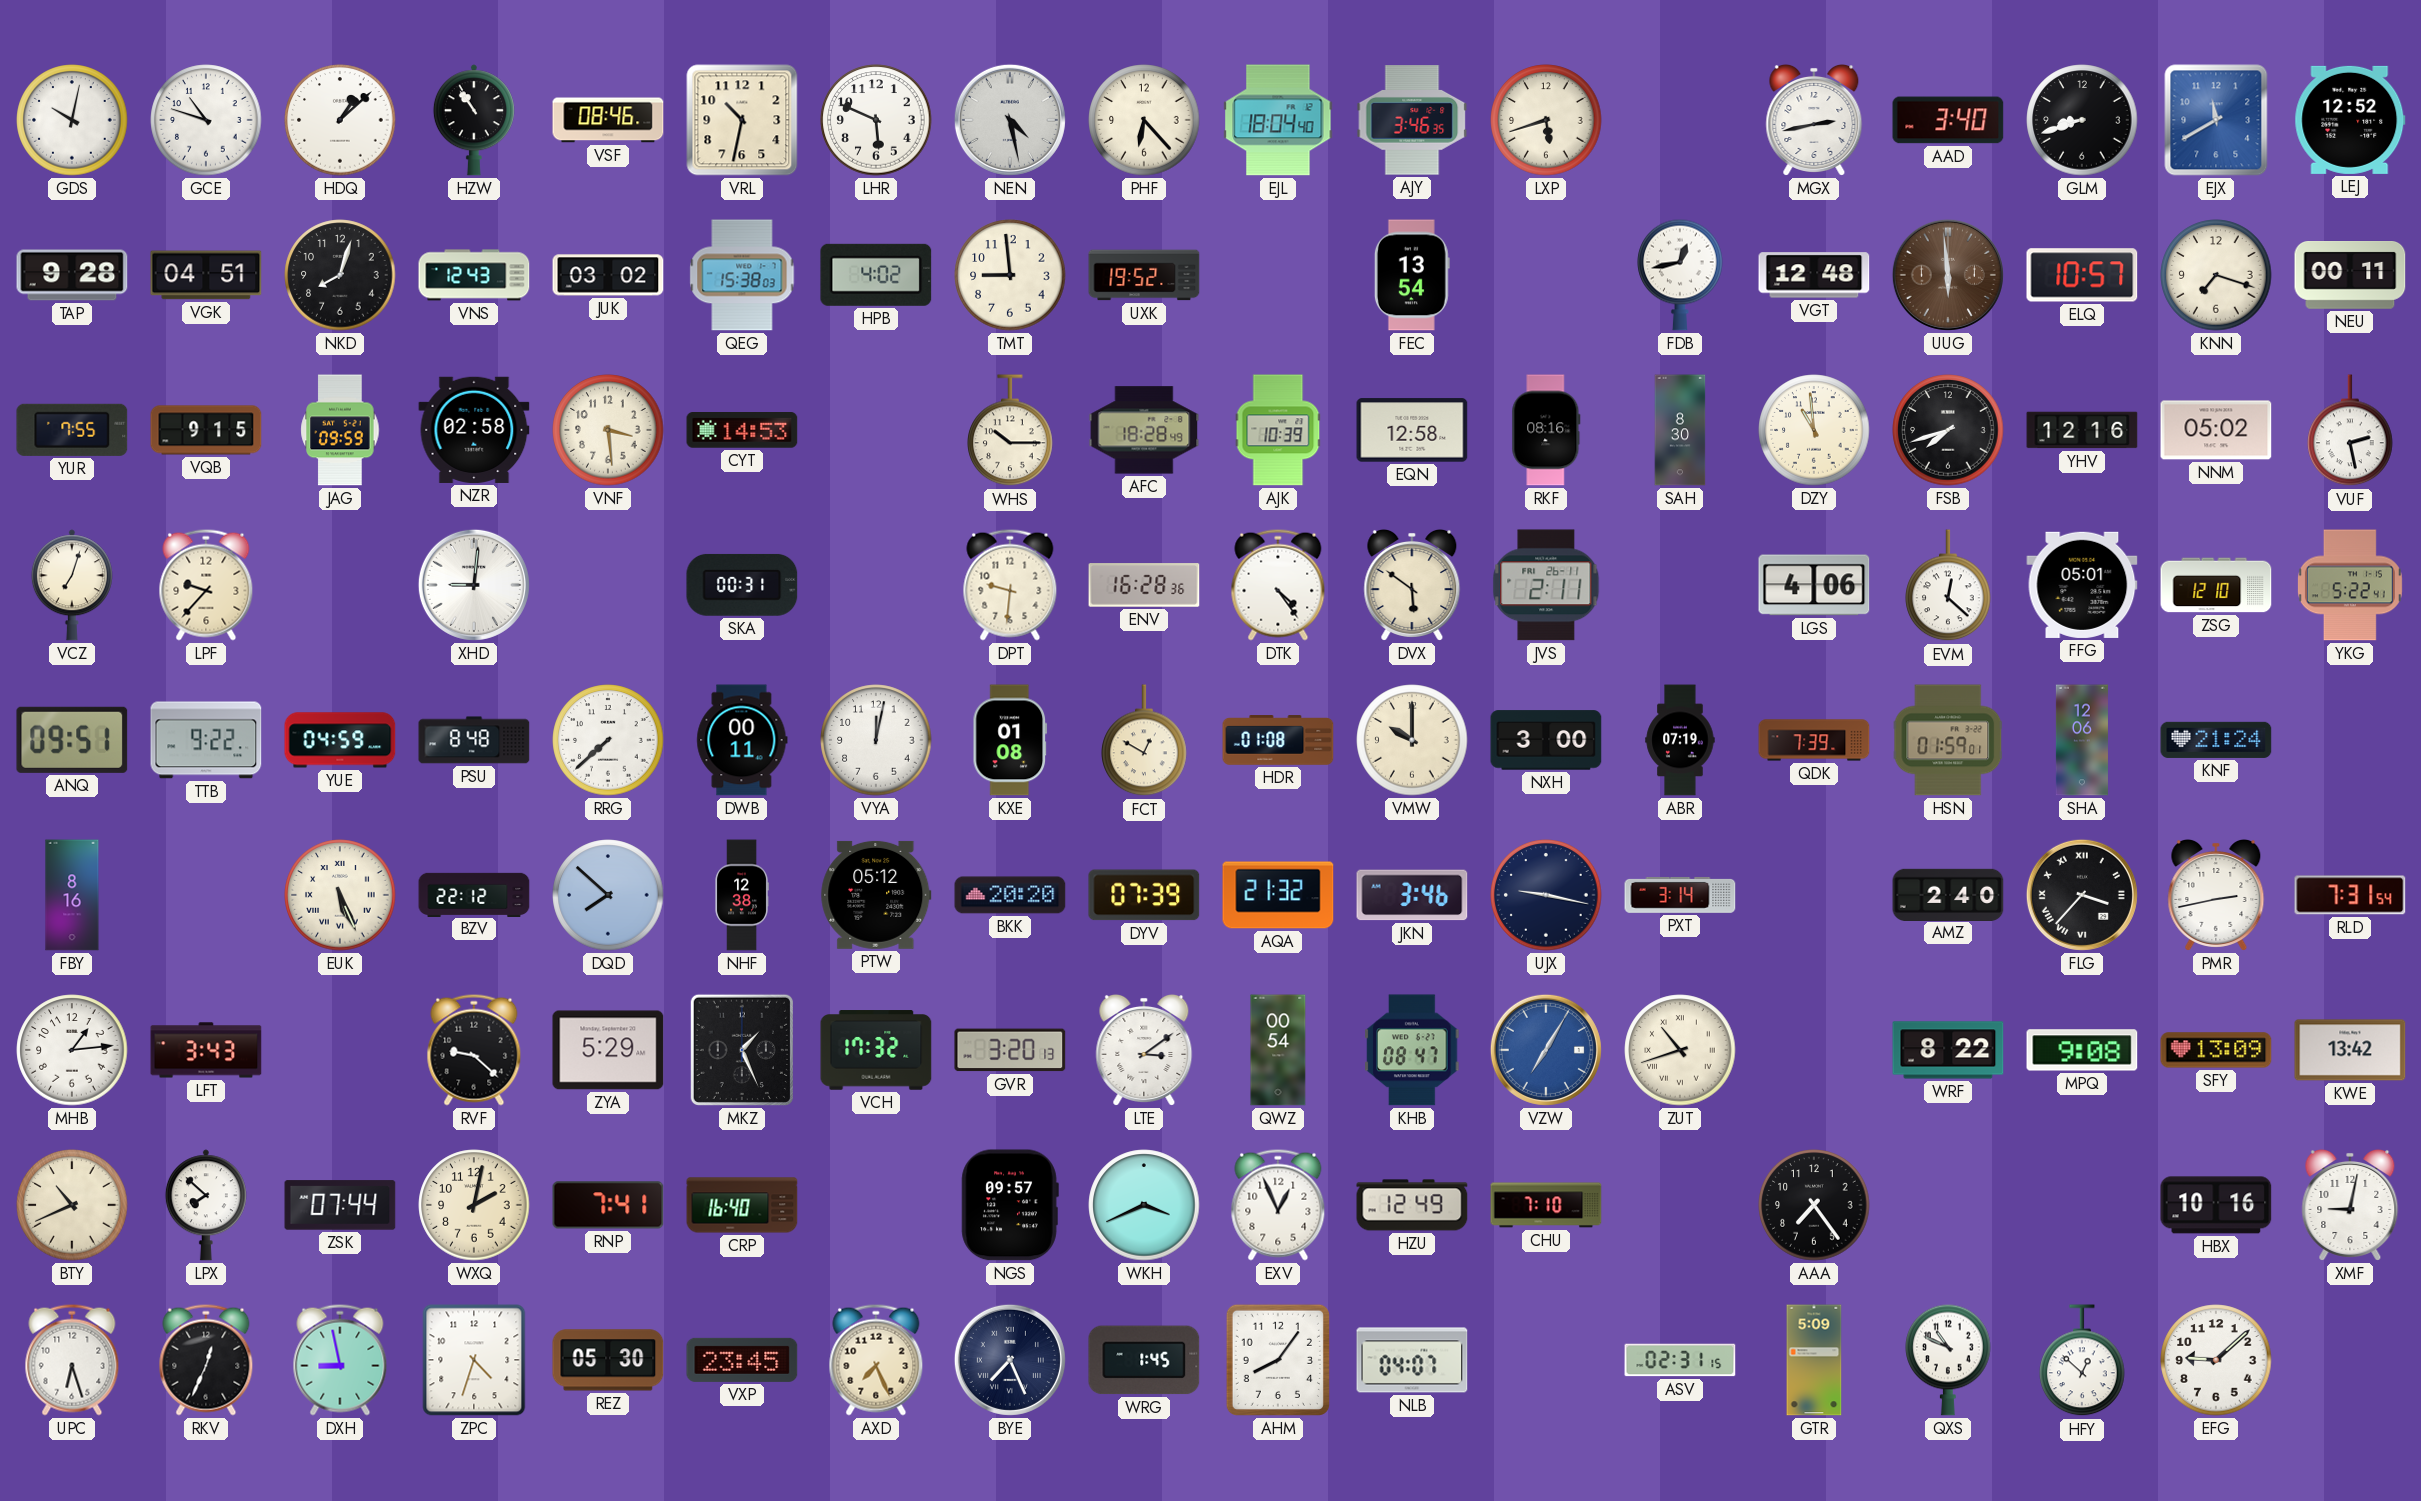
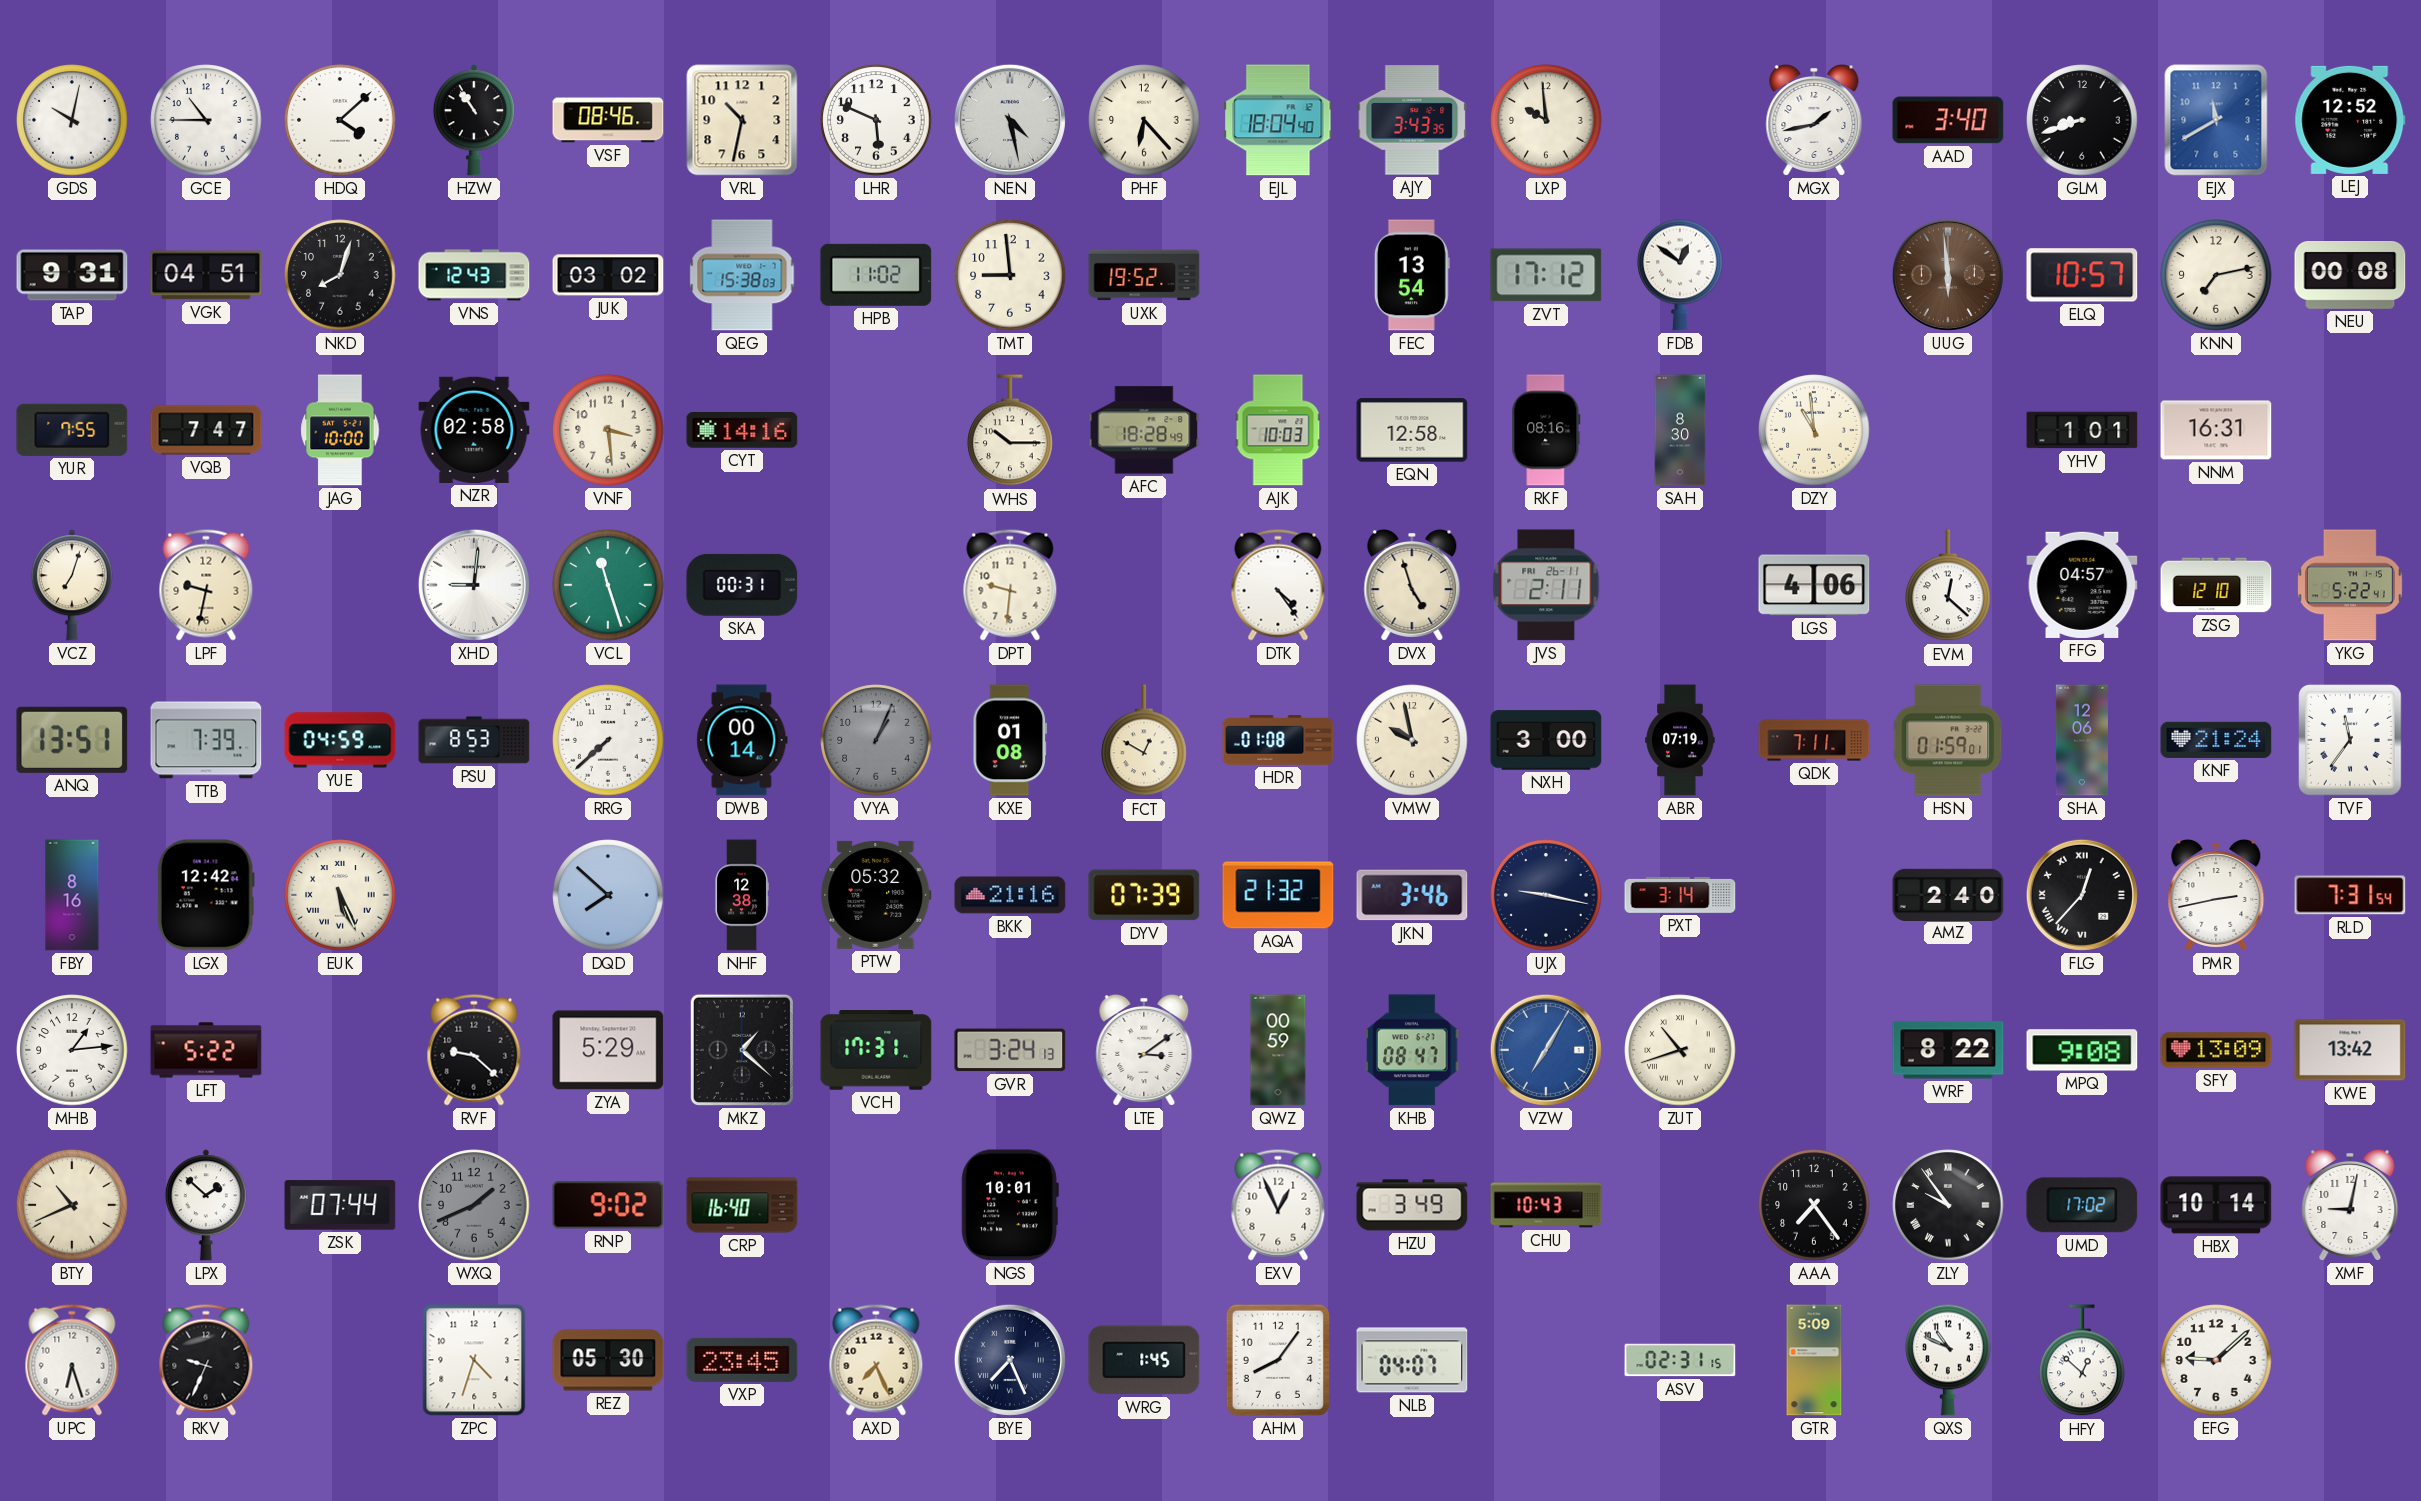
GCE: 10:48 -> 10:45
HDQ: 1:08 -> 4:08
AJY: 3:46 -> 3:43
LXP: 5:42 -> 9:59
MGX: 2:43 -> 1:43
TAP: 9:28 -> 9:31
HPB: 4:02 -> 11:02
ZVT: none -> 17:12
FDB: 12:43 -> 12:51
VGT: 12:48 -> none
KNN: 7:18 -> 7:13
NEU: 00:11 -> 00:08
VQB: 9:15 -> 7:47
JAG: 09:59 -> 10:00
CYT: 14:53 -> 14:16
AJK: 10:39 -> 10:03
FSB: 7:42 -> none
YHV: 12:16 -> 1:01
NNM: 05:02 -> 16:31
VUF: 2:28 -> none
LPF: 9:37 -> 9:32
VCL: none -> 11:27
ENV: 16:28 -> none
DVX: 5:51 -> 4:57
FFG: 05:01 -> 04:57
ANQ: 09:51 -> 13:51
TTB: 9:22 -> 7:39
PSU: 8:48 -> 8:53
DWB: 00:11 -> 00:14
VYA: 12:02 -> 1:04
VYA dial: white -> grey
VMW: 10:00 -> 9:58
QDK: 7:39 -> 7:11
TVF: none -> 11:36
LGX: none -> 12:42
BZV: 22:12 -> none
PTW: 05:12 -> 05:32
BKK: 20:20 -> 21:16
FLG: 3:37 -> 12:37
LFT: 3:43 -> 5:22
MKZ: 1:26 -> 1:22
VCH: 17:32 -> 17:31
GVR: 3:20 -> 3:24
QWZ: 00:54 -> 00:59
LPX: 7:52 -> 1:52
WXQ: 2:02 -> 1:41
WXQ dial: cream -> grey
RNP: 7:41 -> 9:02
NGS: 09:57 -> 10:01
WKH: 3:41 -> none
HZU: 12:49 -> 3:49
CHU: 7:10 -> 10:43
ZLY: none -> 9:54
UMD: none -> 17:02
HBX: 10:16 -> 10:14
RKV: 12:34 -> 9:34
DXH: 8:58 -> none
